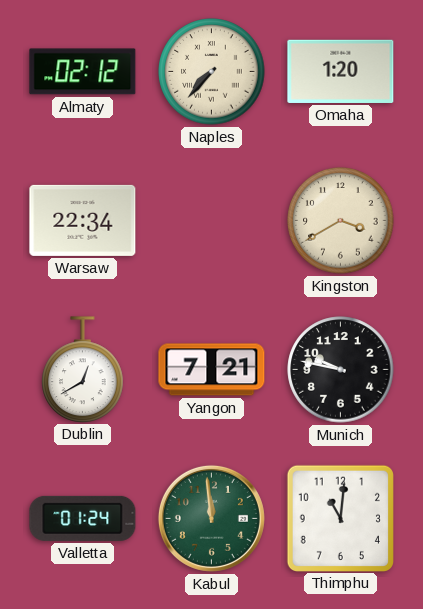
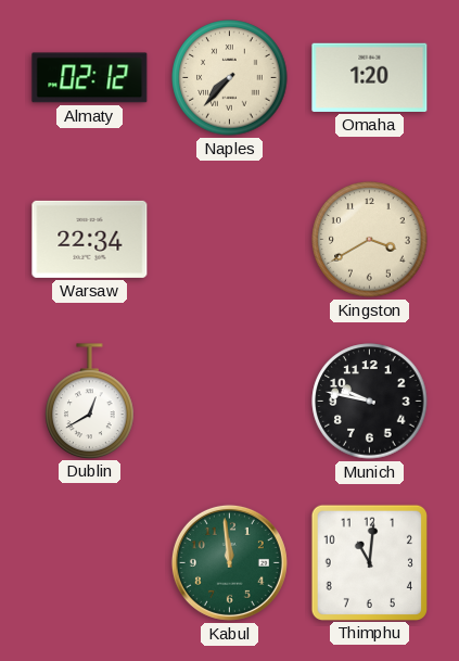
Yangon: 7:21 -> none
Valletta: 01:24 -> none
